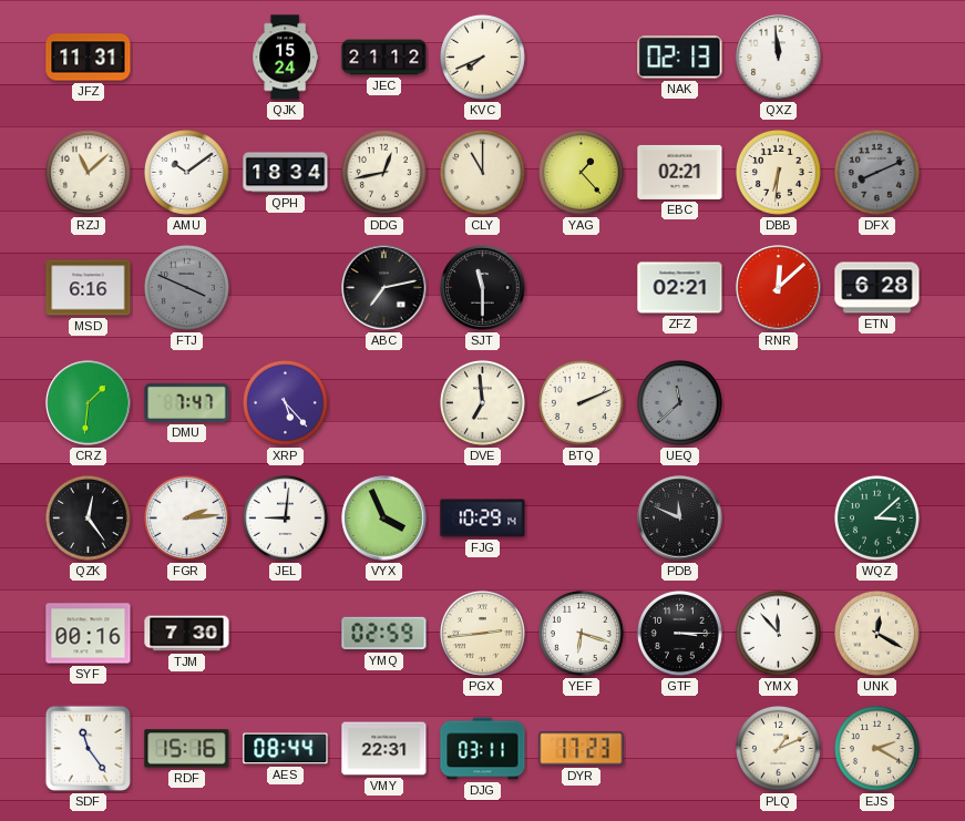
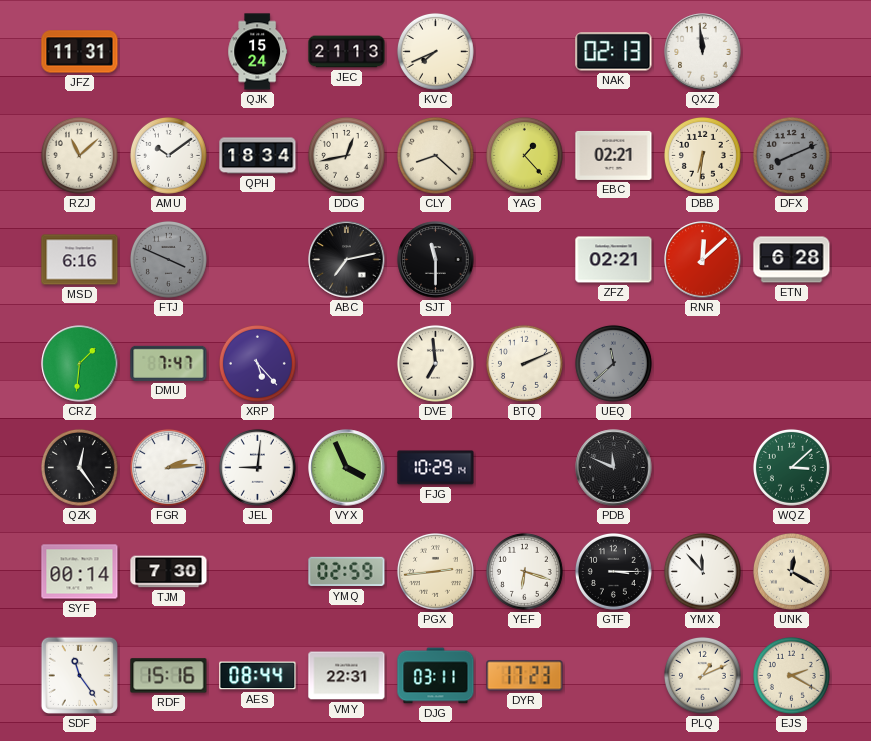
JEC: 21:12 -> 21:13
CLY: 11:00 -> 8:22
SYF: 00:16 -> 00:14
